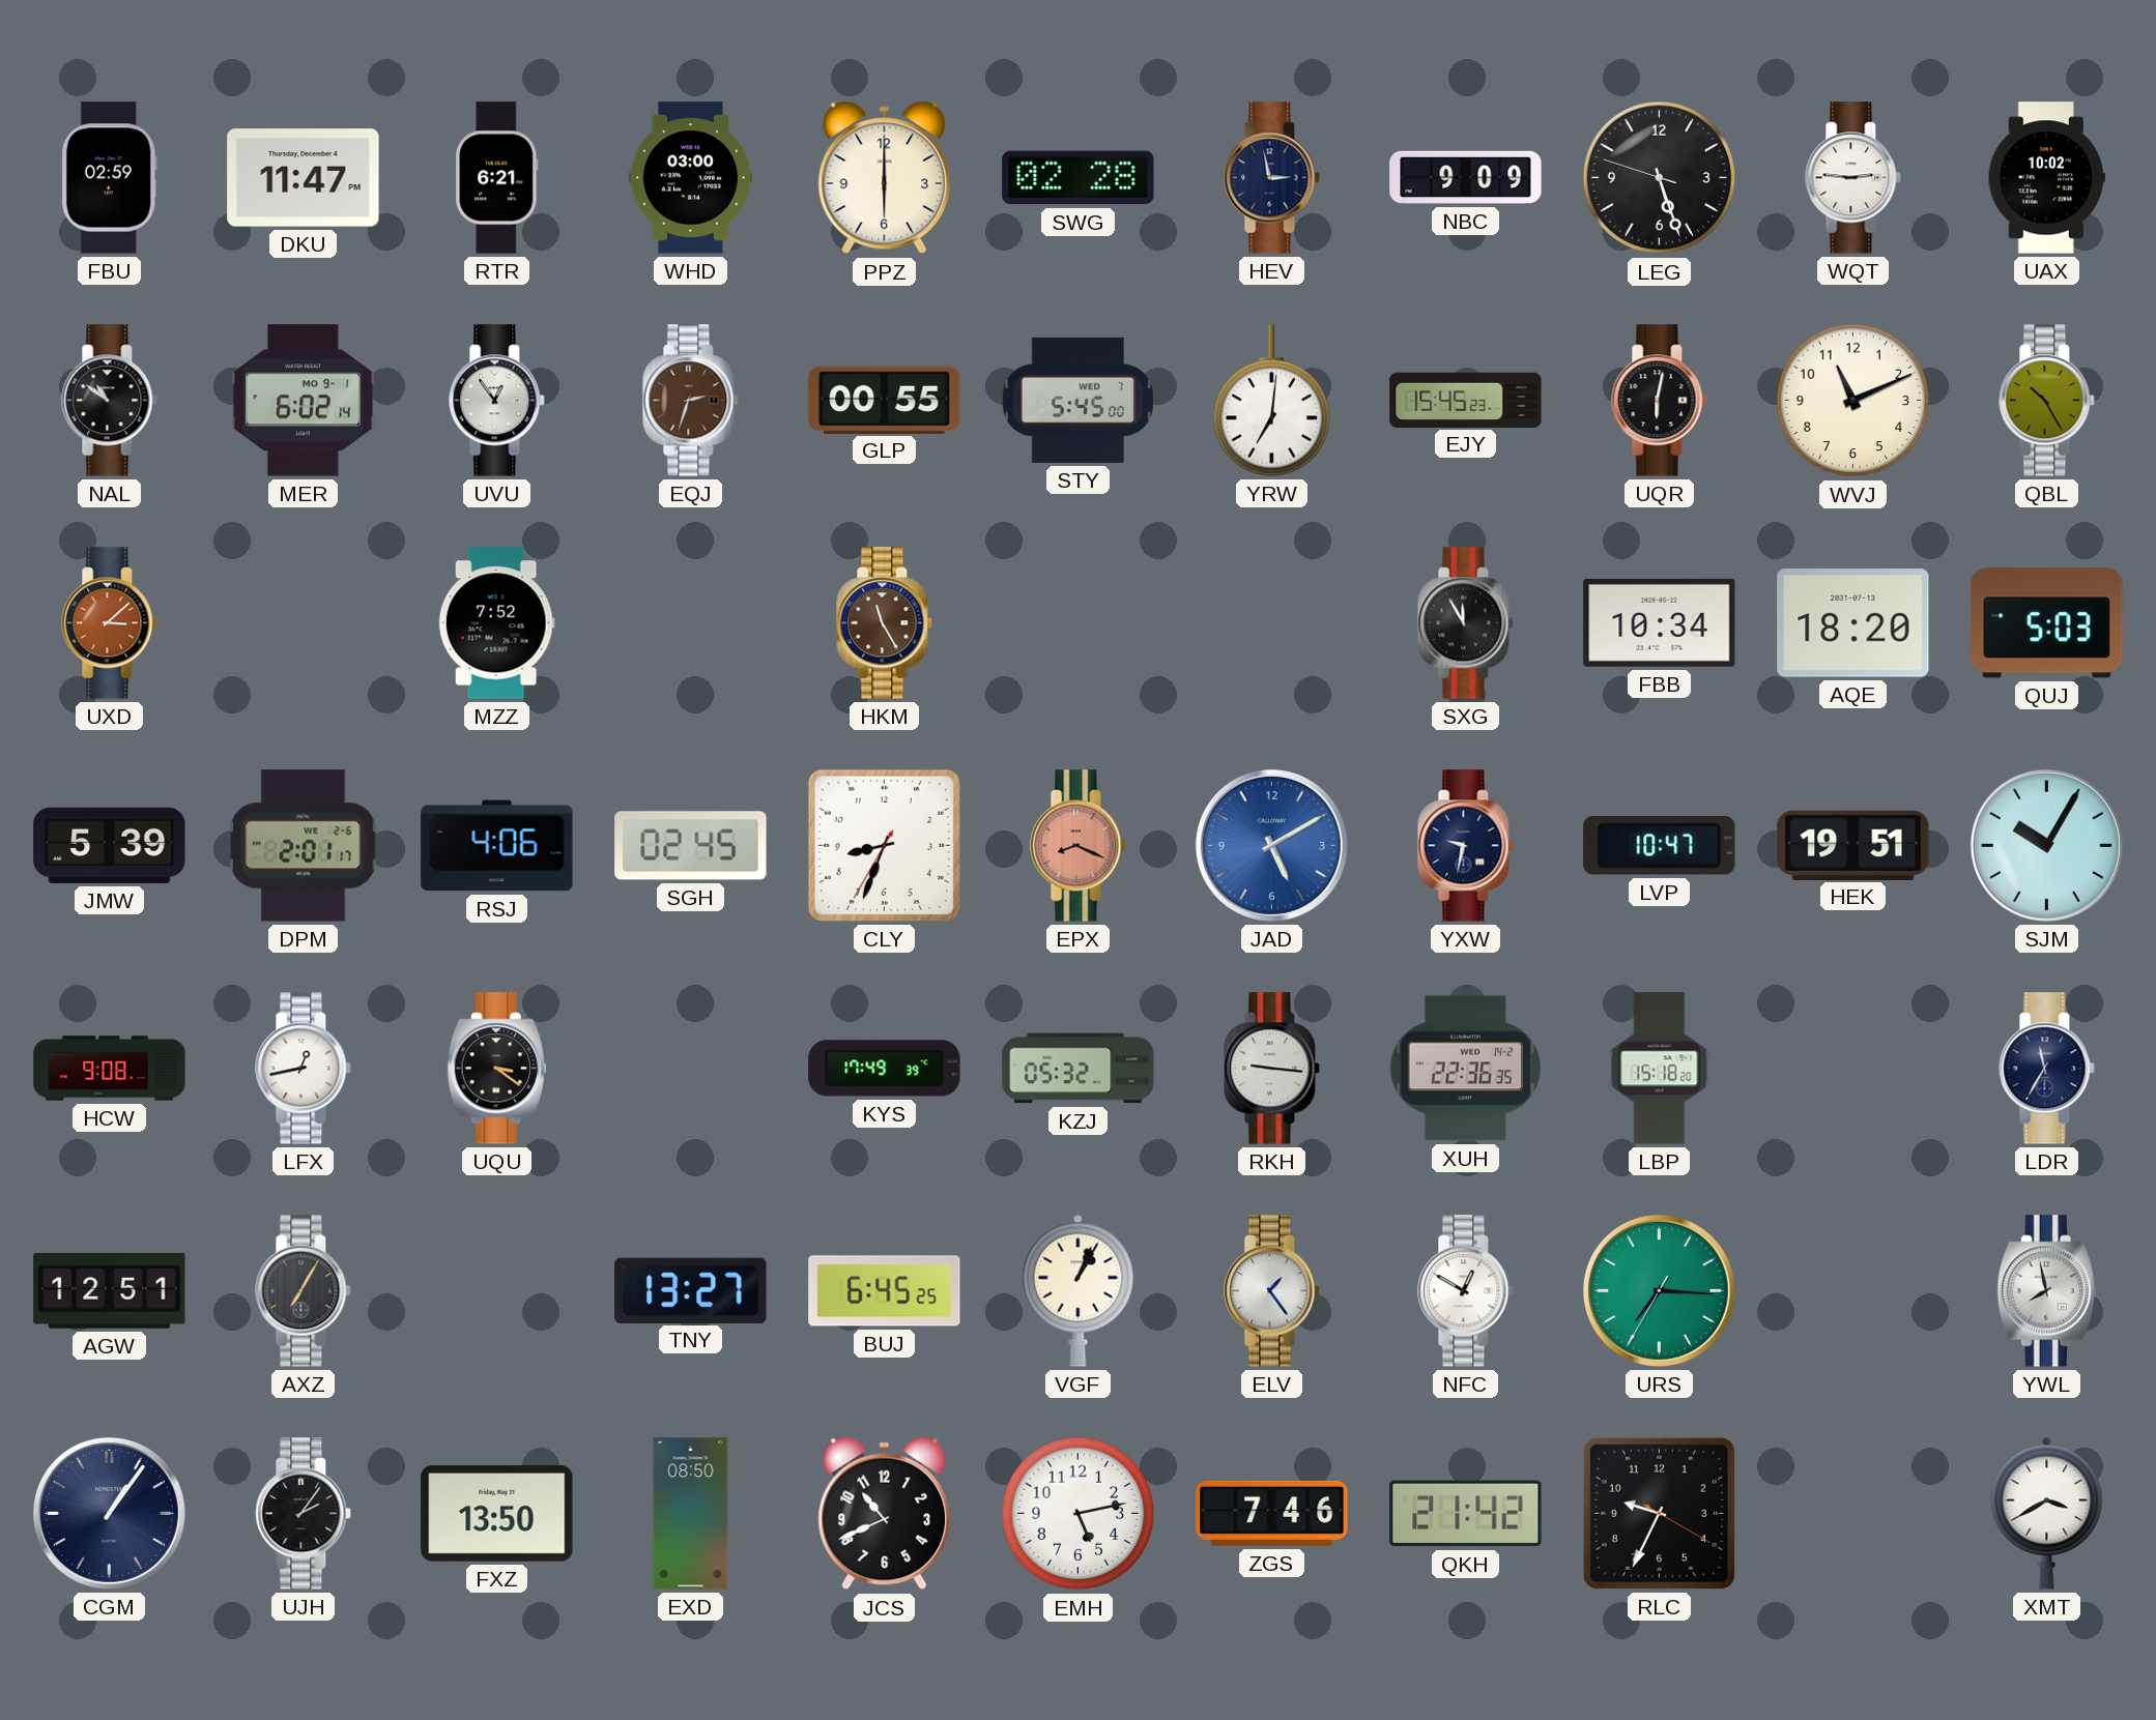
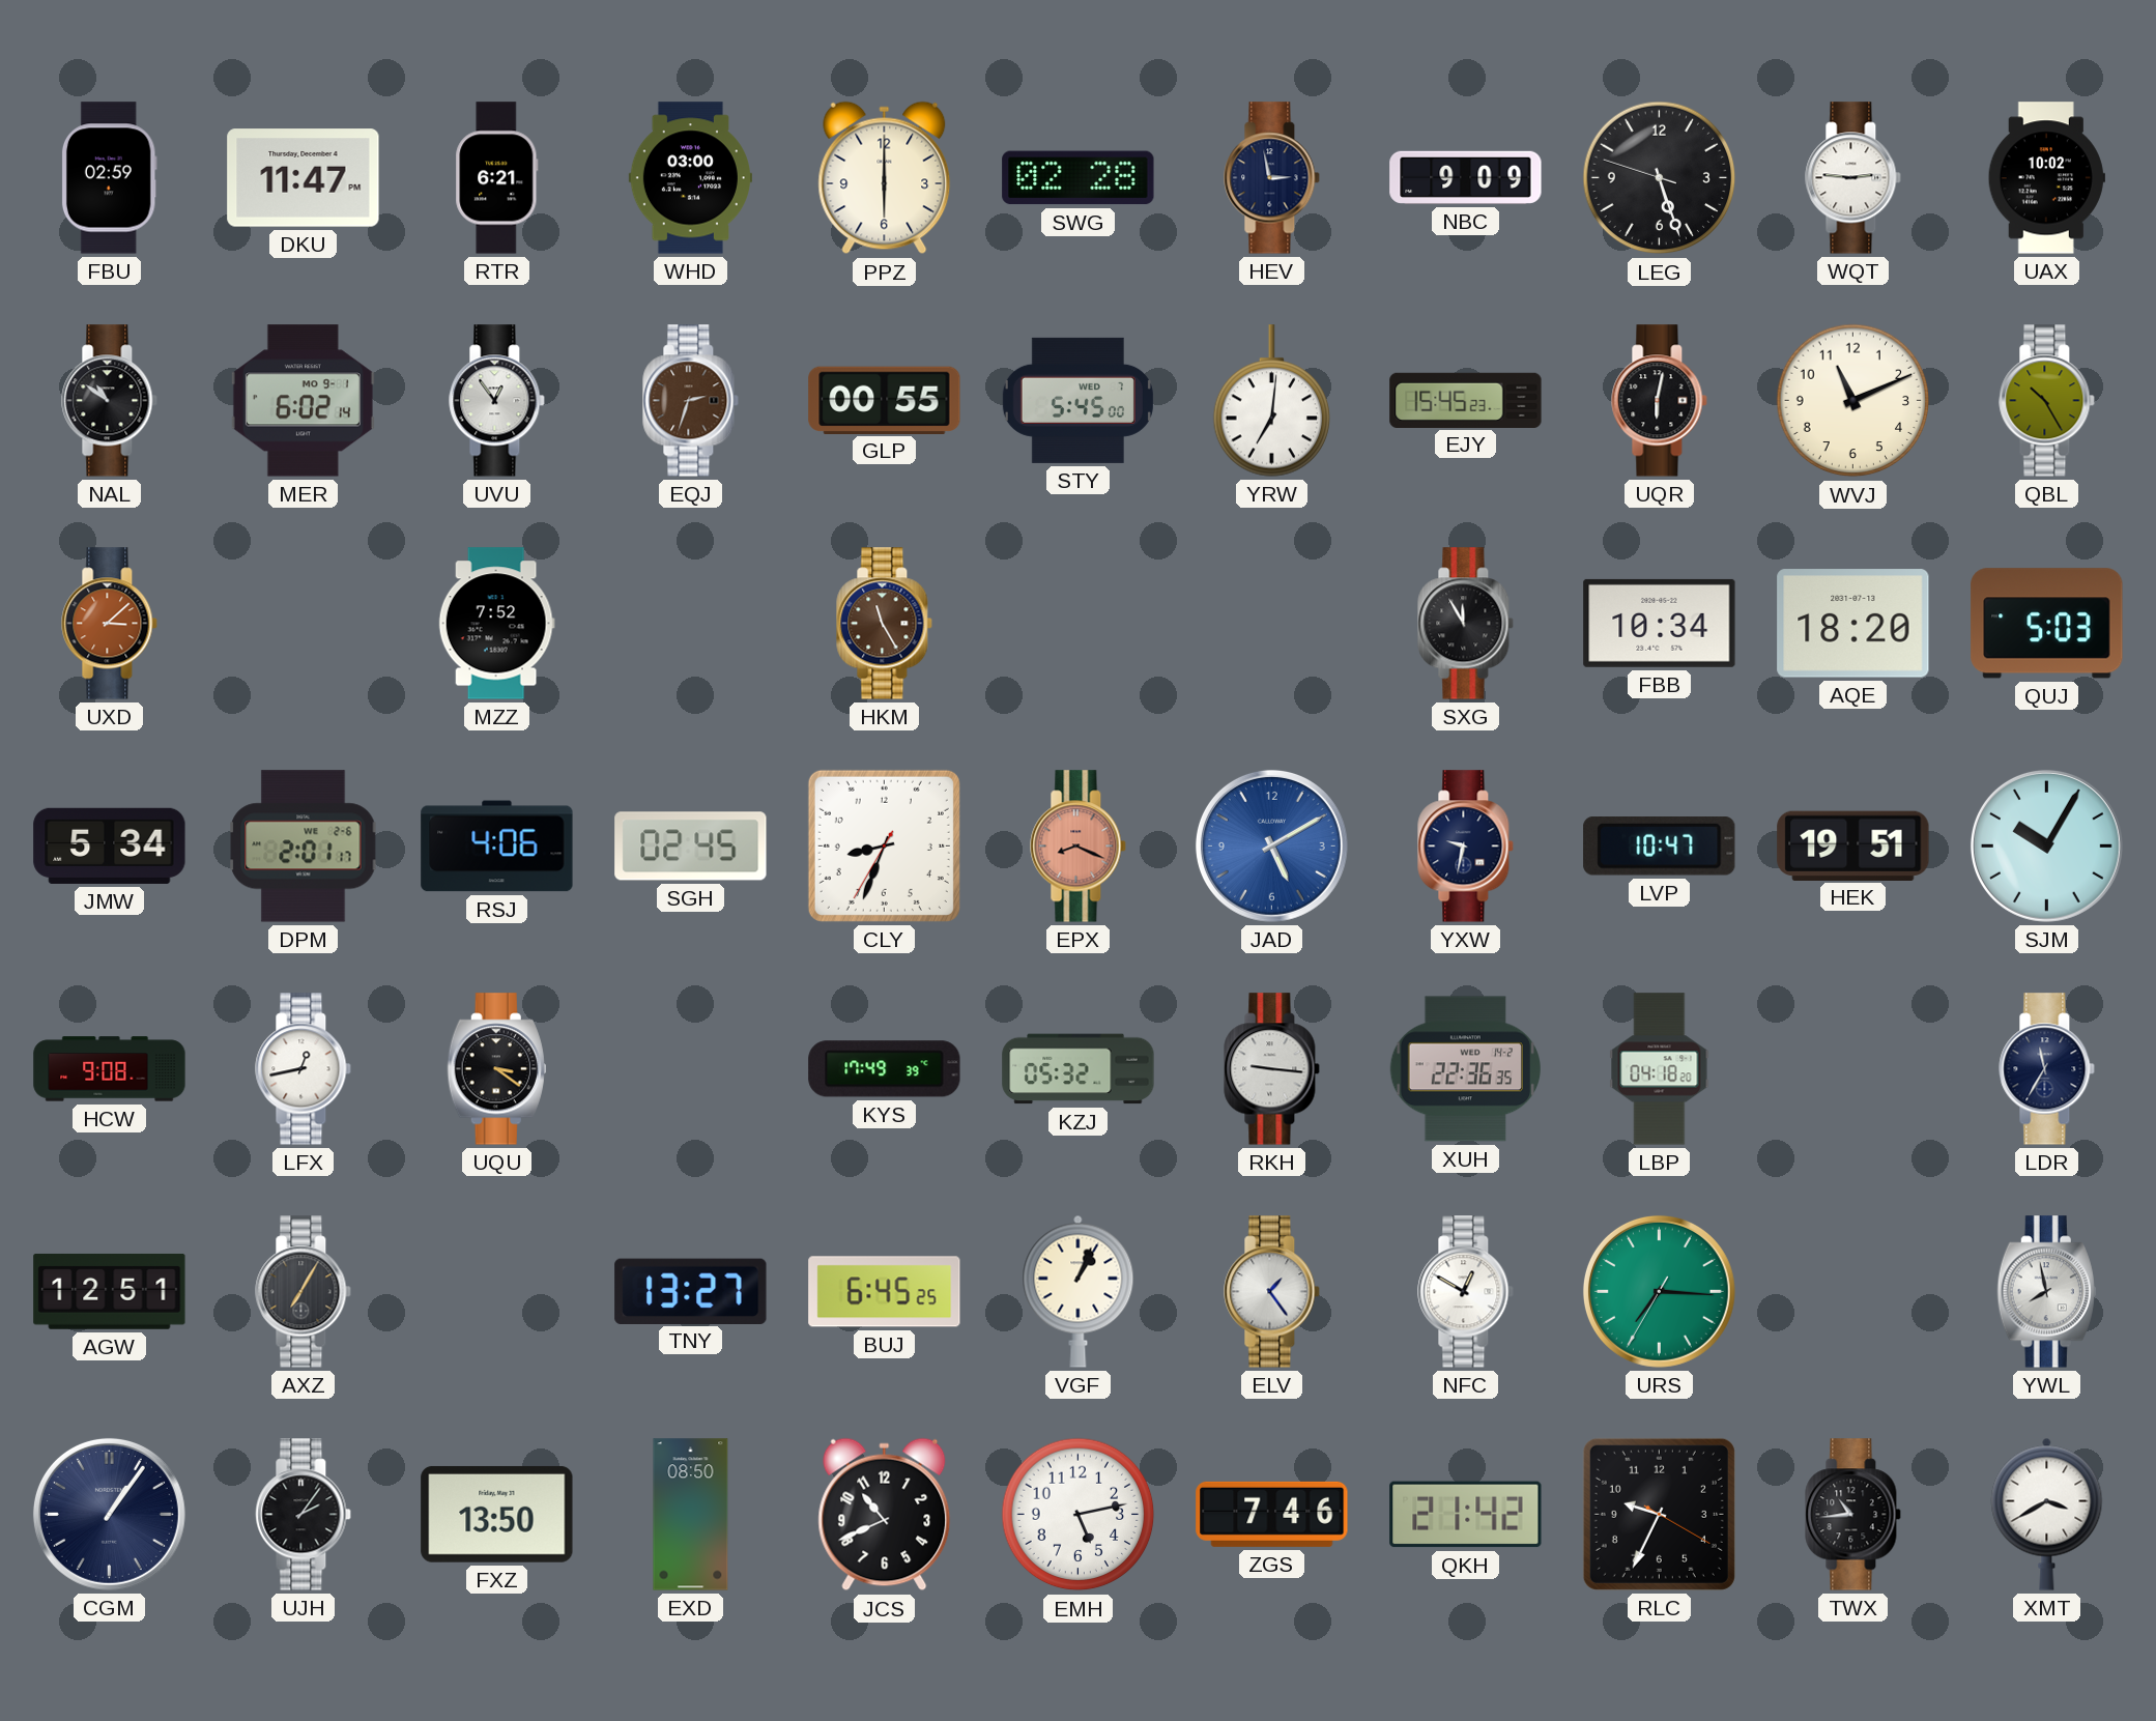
JMW: 5:39 -> 5:34
LBP: 15:18 -> 04:18
TWX: none -> 10:44
